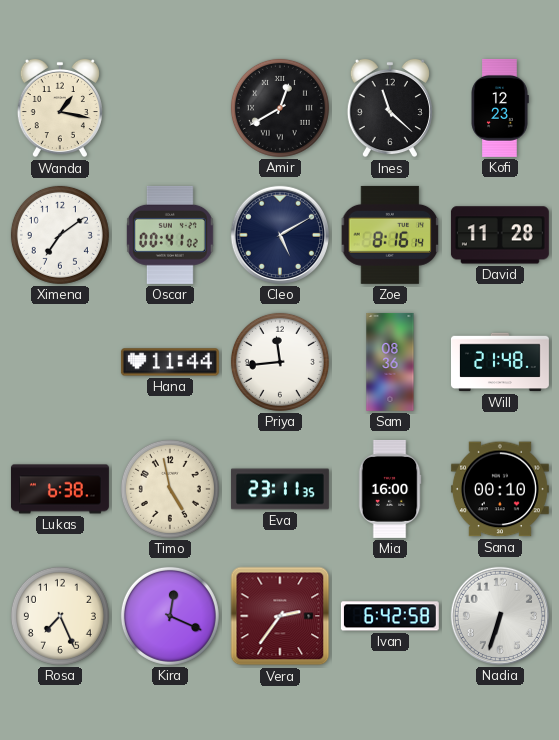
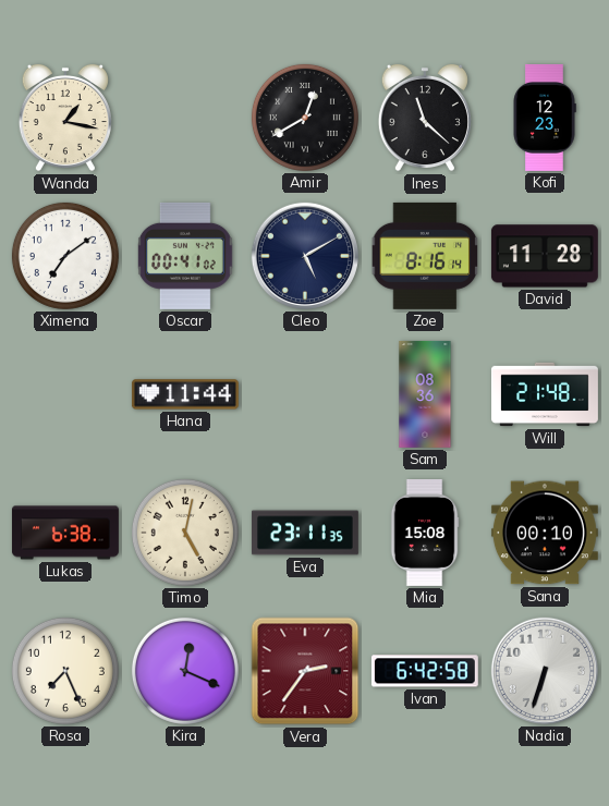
Priya: 11:44 -> none
Timo: 4:58 -> 5:02
Mia: 16:00 -> 15:08
